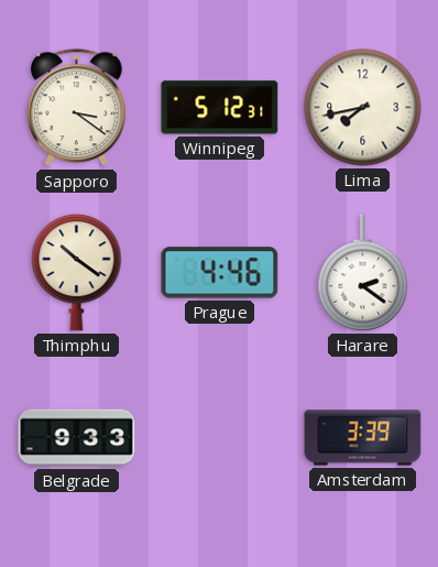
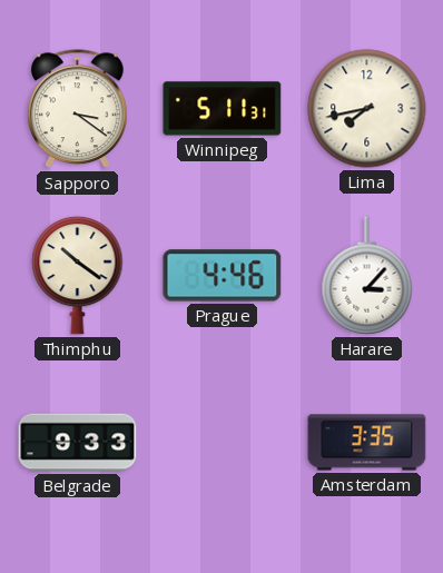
Winnipeg: 5:12 -> 5:11
Harare: 2:21 -> 3:07
Amsterdam: 3:39 -> 3:35
